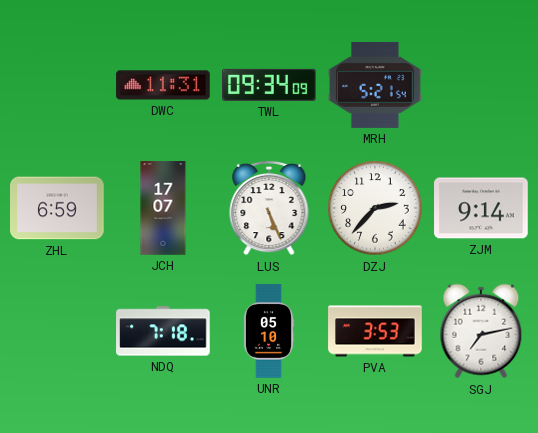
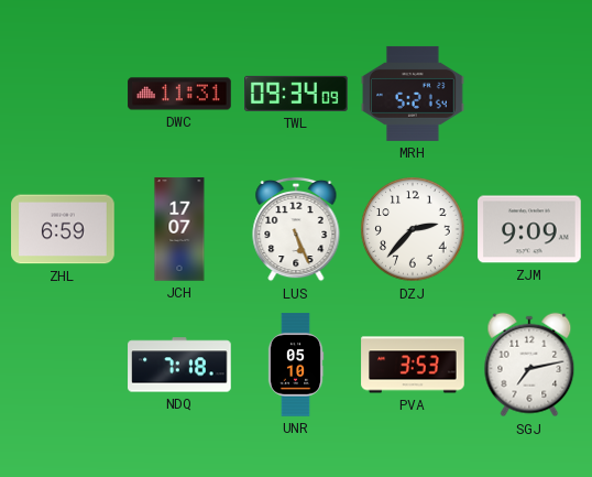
ZJM: 9:14 -> 9:09
